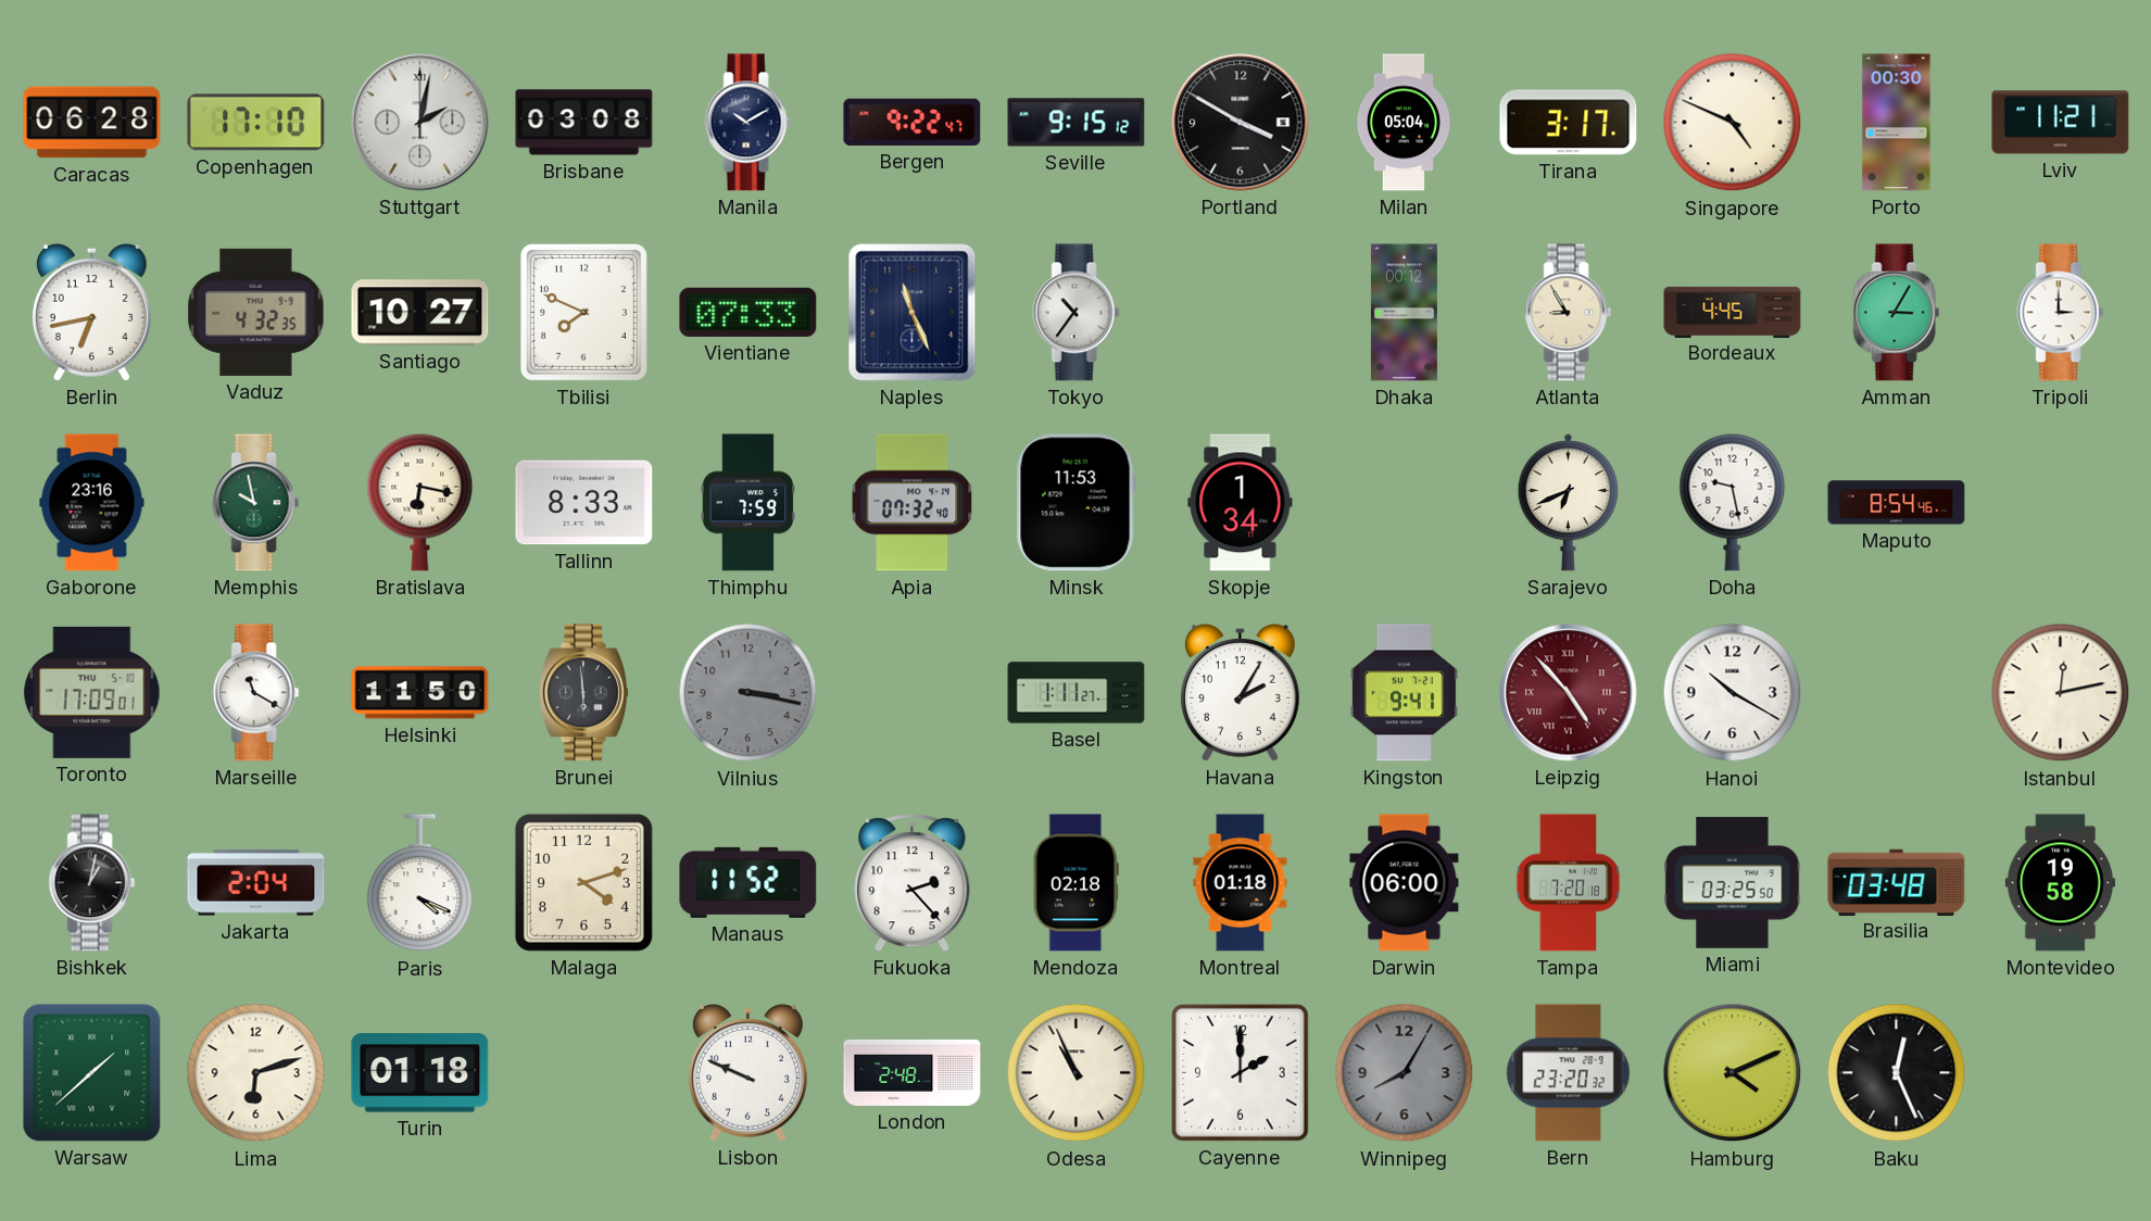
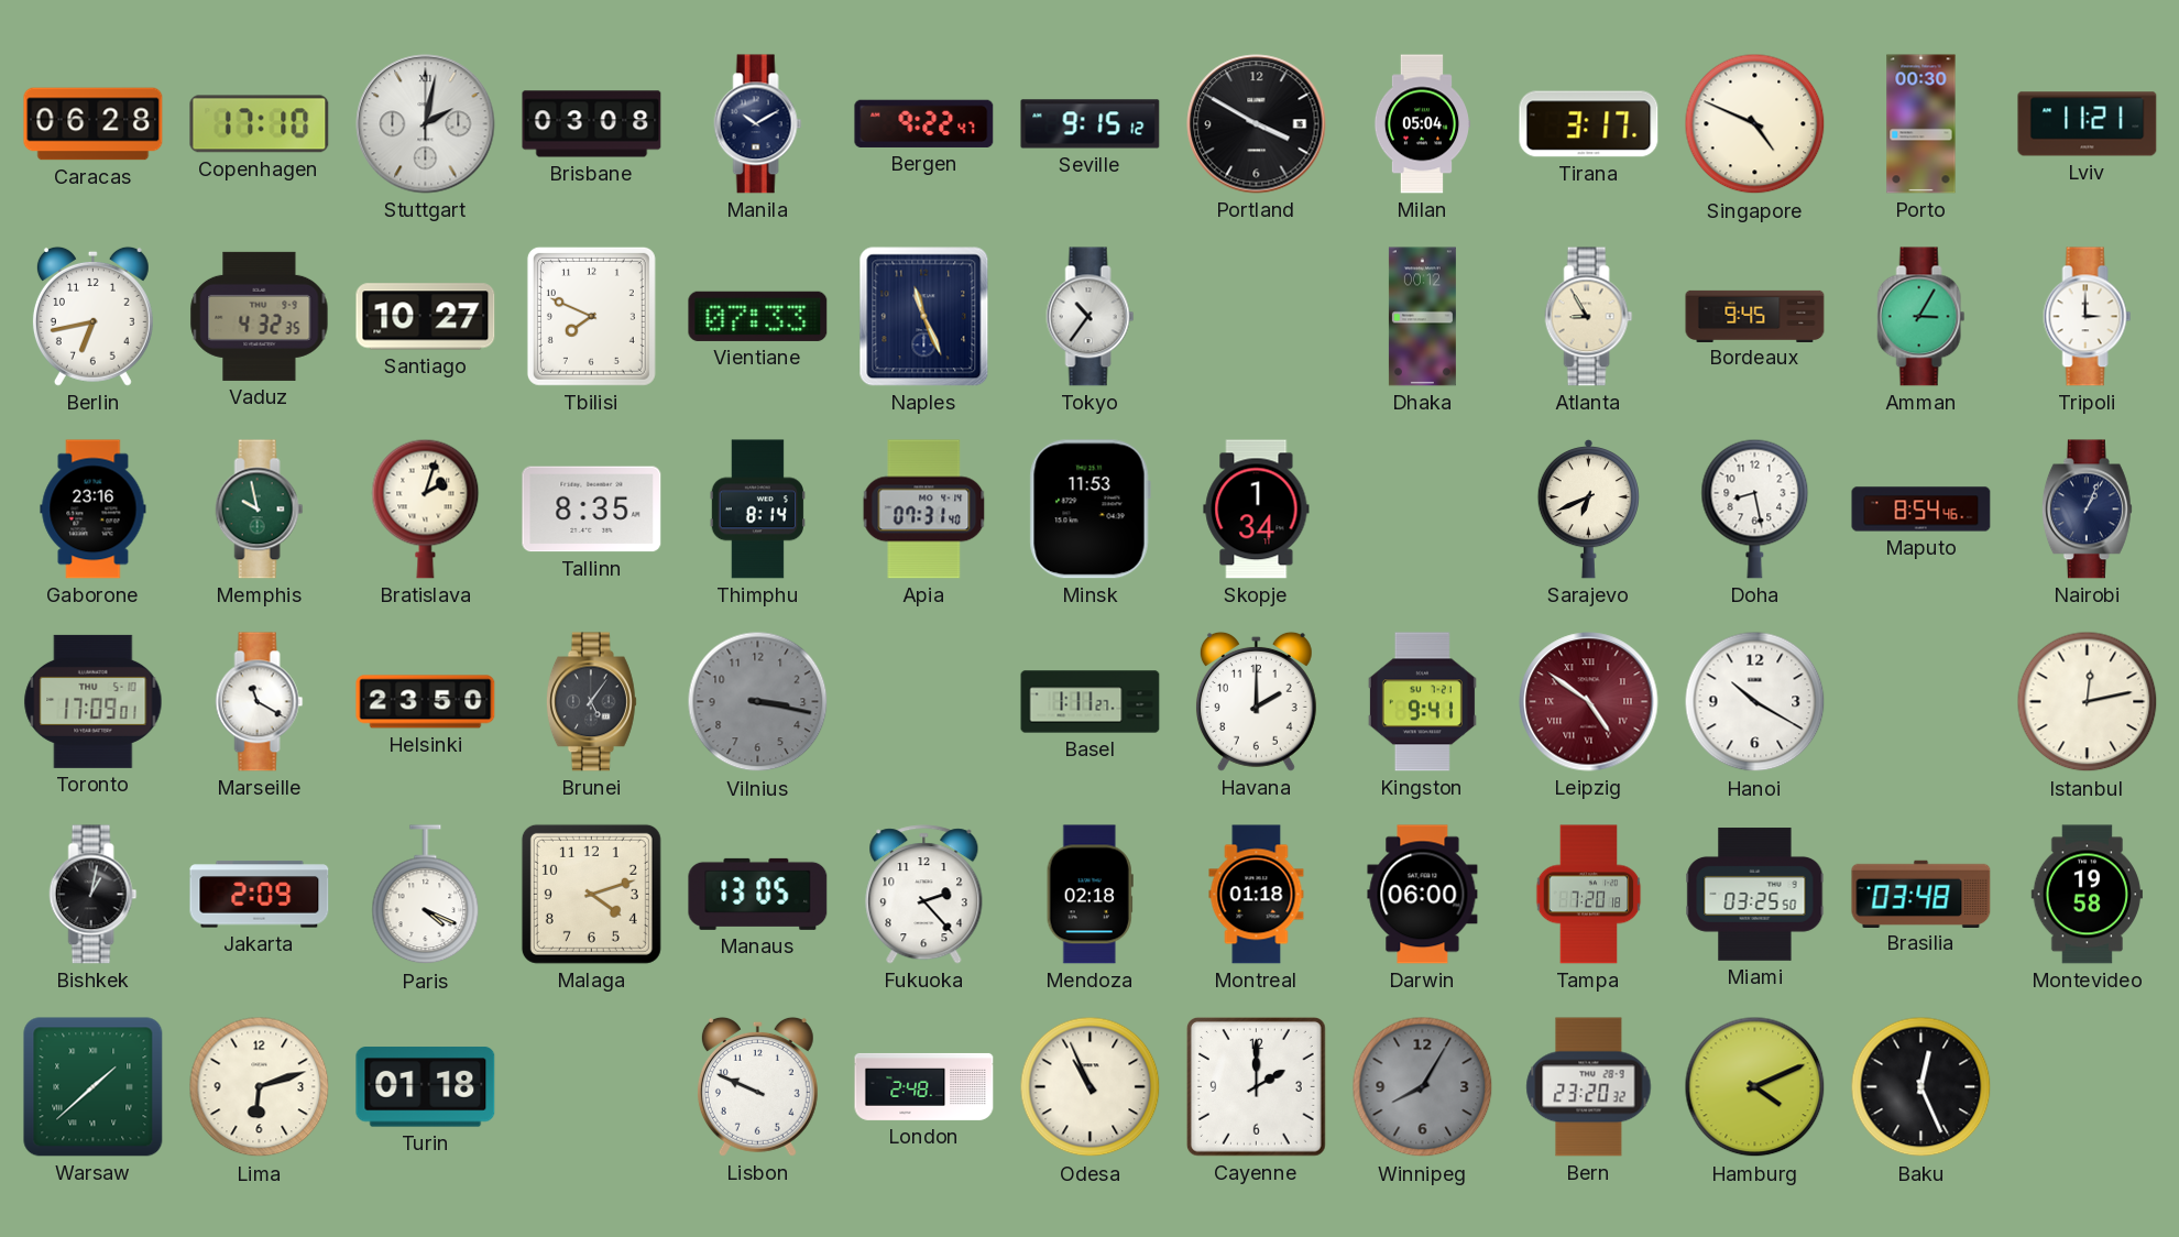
Bordeaux: 4:45 -> 9:45
Bratislava: 6:17 -> 2:03
Tallinn: 8:33 -> 8:35
Thimphu: 7:59 -> 8:14
Apia: 07:32 -> 07:31
Doha: 9:28 -> 8:28
Nairobi: none -> 1:04
Helsinki: 11:50 -> 23:50
Brunei: 5:59 -> 5:06
Havana: 2:05 -> 2:00
Leipzig: 4:53 -> 4:51
Jakarta: 2:04 -> 2:09
Manaus: 11:52 -> 13:05
